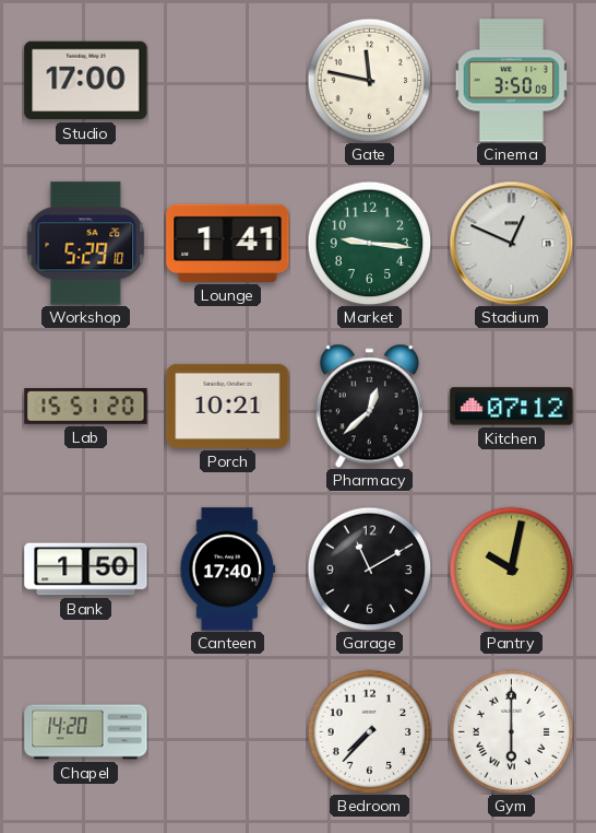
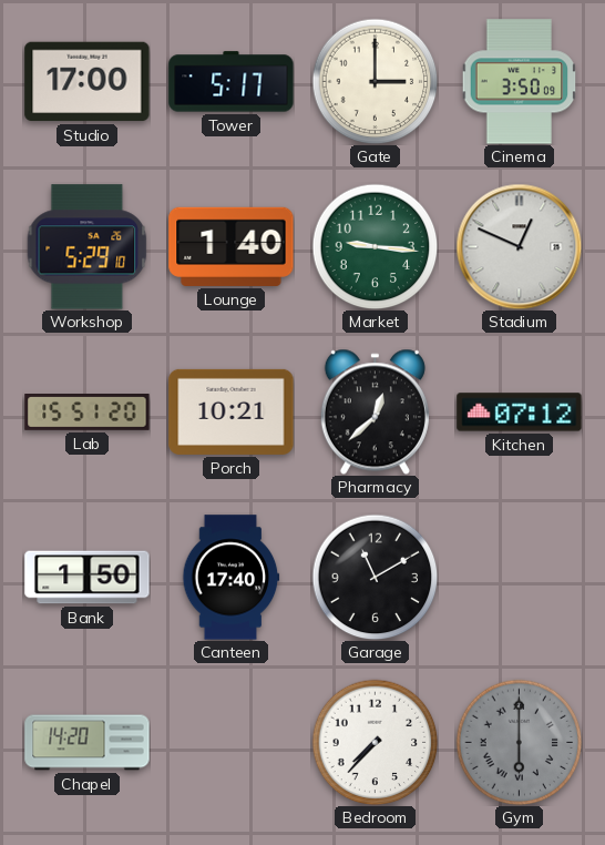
Tower: none -> 5:17
Gate: 11:47 -> 3:00
Lounge: 1:41 -> 1:40
Pantry: 10:02 -> none
Gym dial: white -> grey
